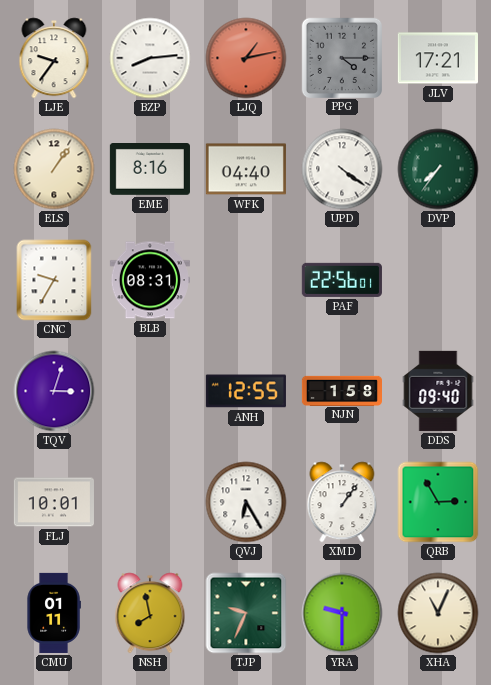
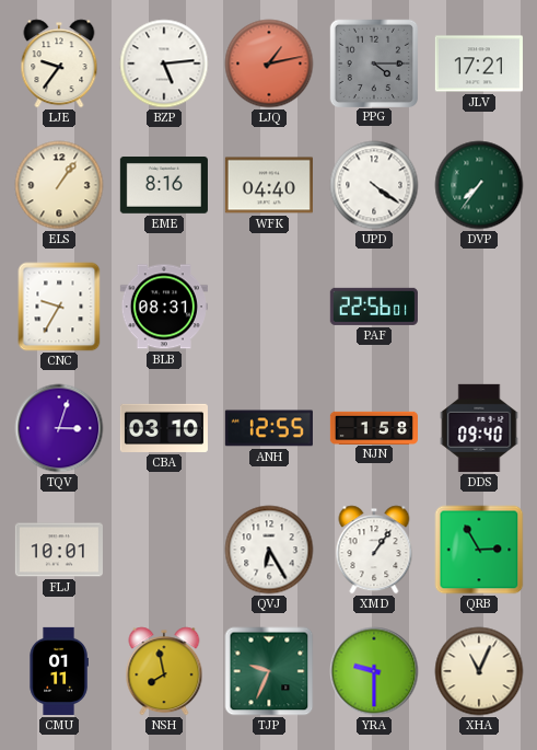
BZP: 8:14 -> 5:14
CBA: none -> 03:10
